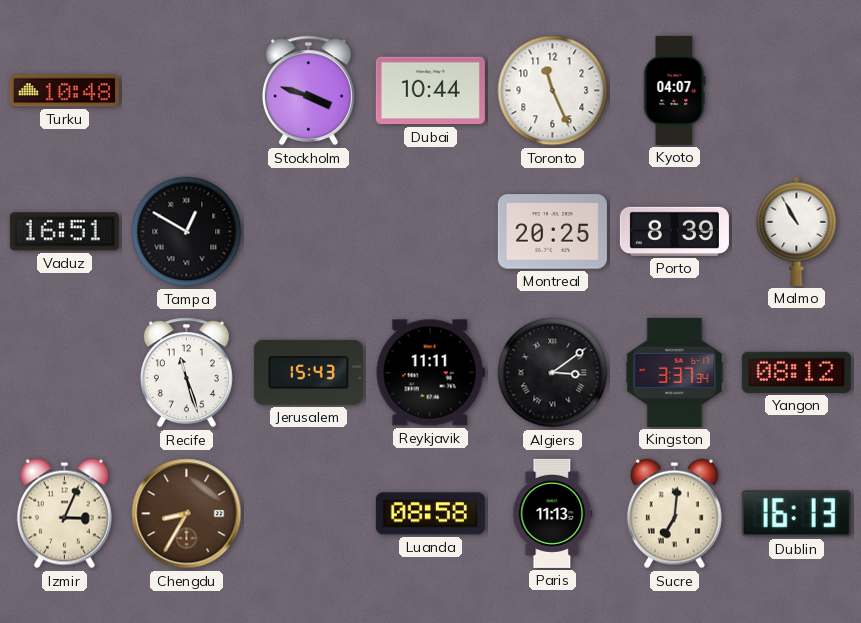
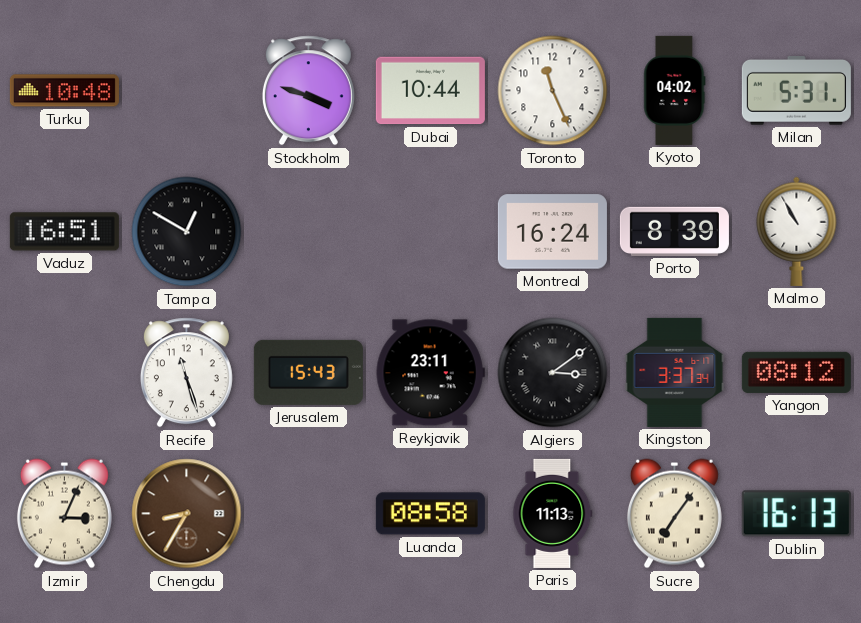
Kyoto: 04:07 -> 04:02
Milan: none -> 5:31
Montreal: 20:25 -> 16:24
Reykjavik: 11:11 -> 23:11
Sucre: 7:01 -> 7:06
